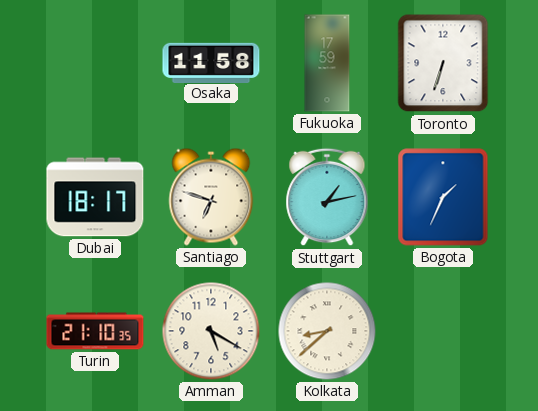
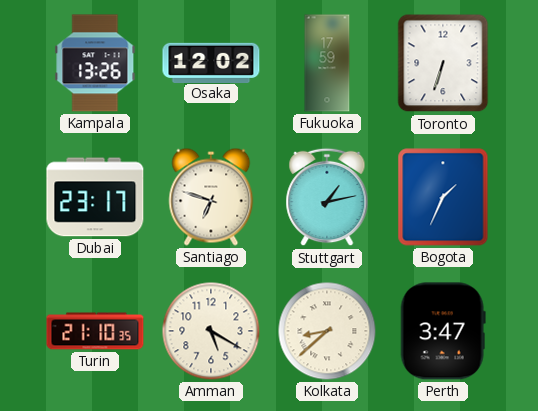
Kampala: none -> 13:26
Osaka: 11:58 -> 12:02
Dubai: 18:17 -> 23:17
Perth: none -> 3:47
